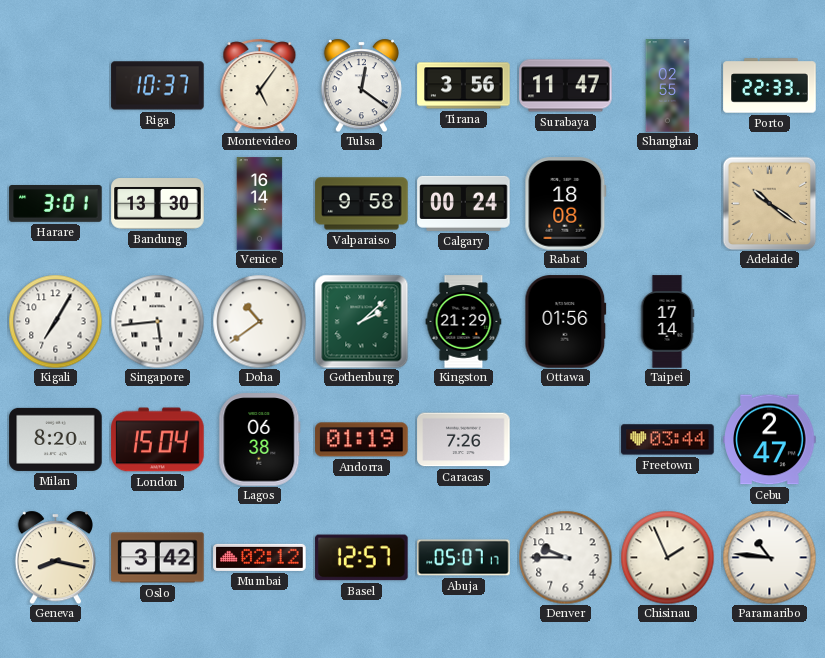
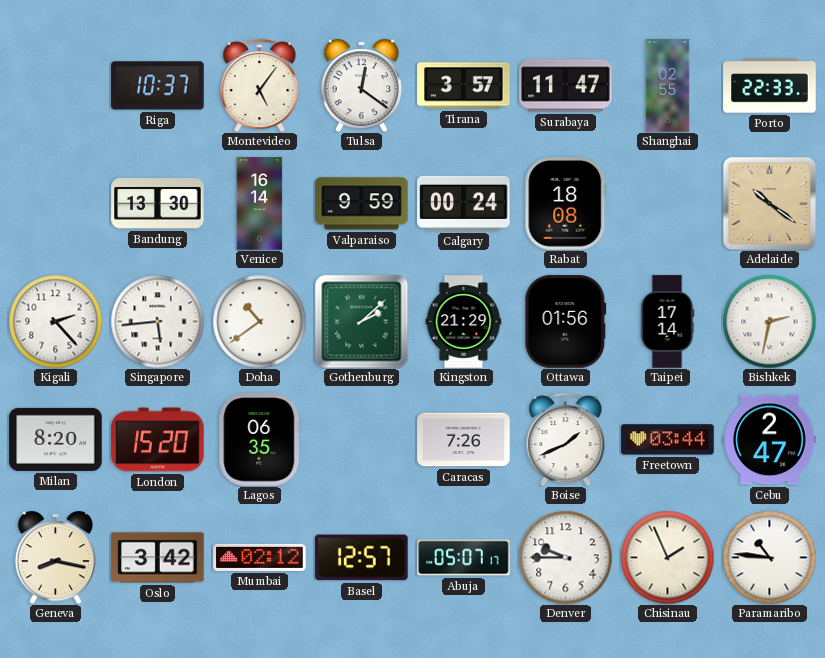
Tirana: 3:56 -> 3:57
Harare: 3:01 -> none
Valparaiso: 9:58 -> 9:59
Kigali: 7:05 -> 2:23
Bishkek: none -> 2:32
London: 15:04 -> 15:20
Lagos: 06:38 -> 06:35
Andorra: 01:19 -> none
Boise: none -> 1:41
